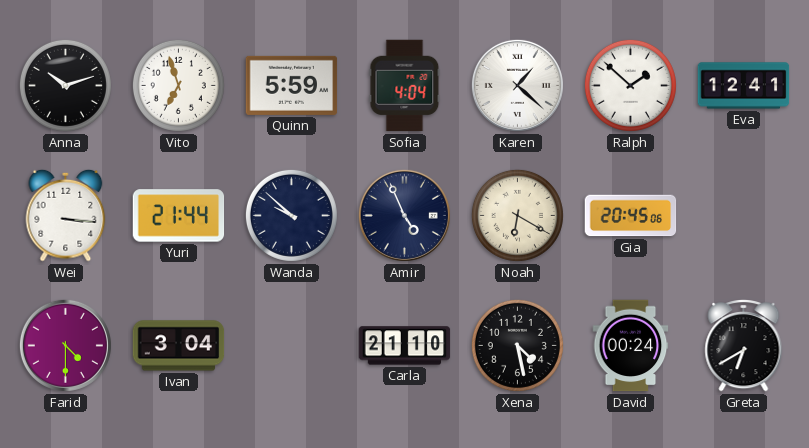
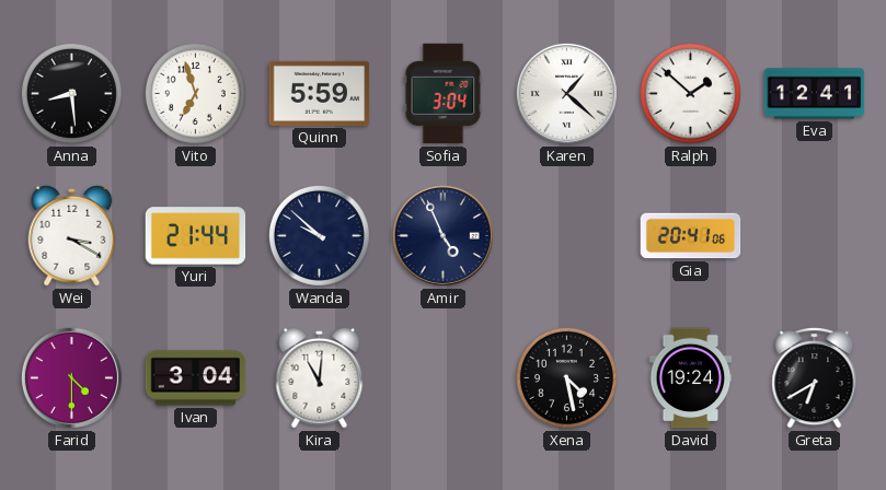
Anna: 10:12 -> 8:29
Sofia: 4:04 -> 3:04
Wei: 3:16 -> 3:20
Noah: 6:20 -> none
Gia: 20:45 -> 20:41
Kira: none -> 11:01
Carla: 21:10 -> none
David: 00:24 -> 19:24
